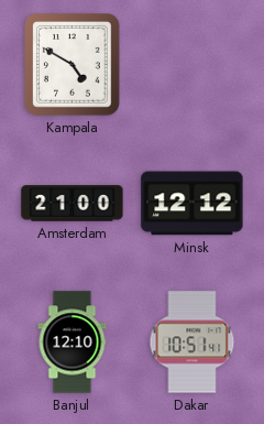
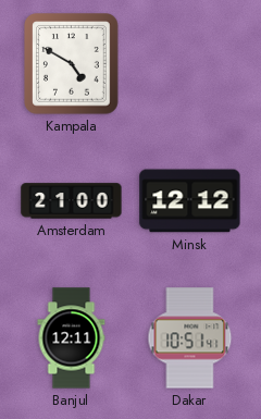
Banjul: 12:10 -> 12:11
